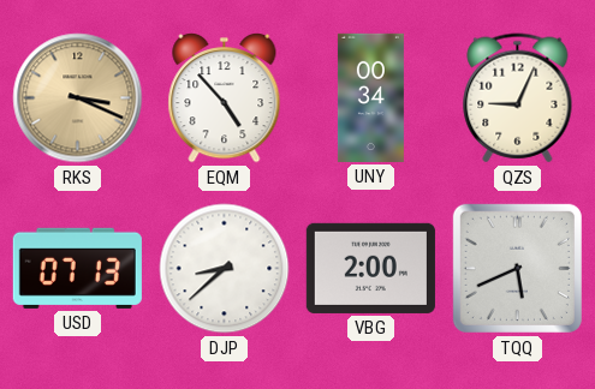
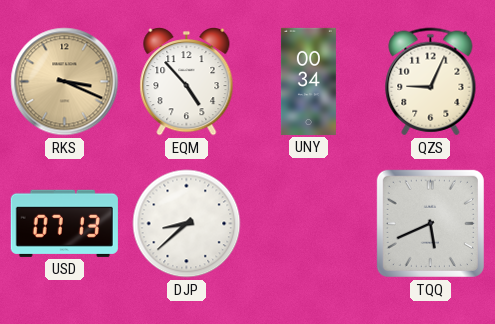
VBG: 2:00 -> none
